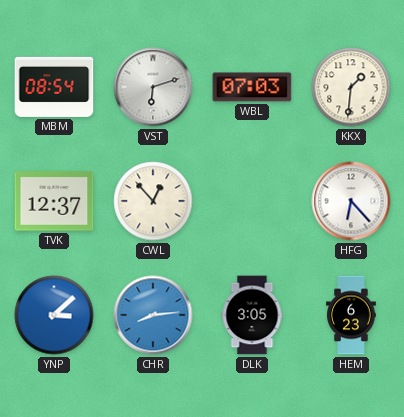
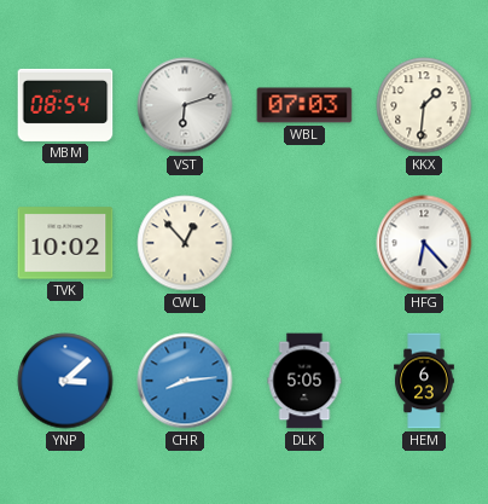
TVK: 12:37 -> 10:02
DLK: 3:05 -> 5:05
